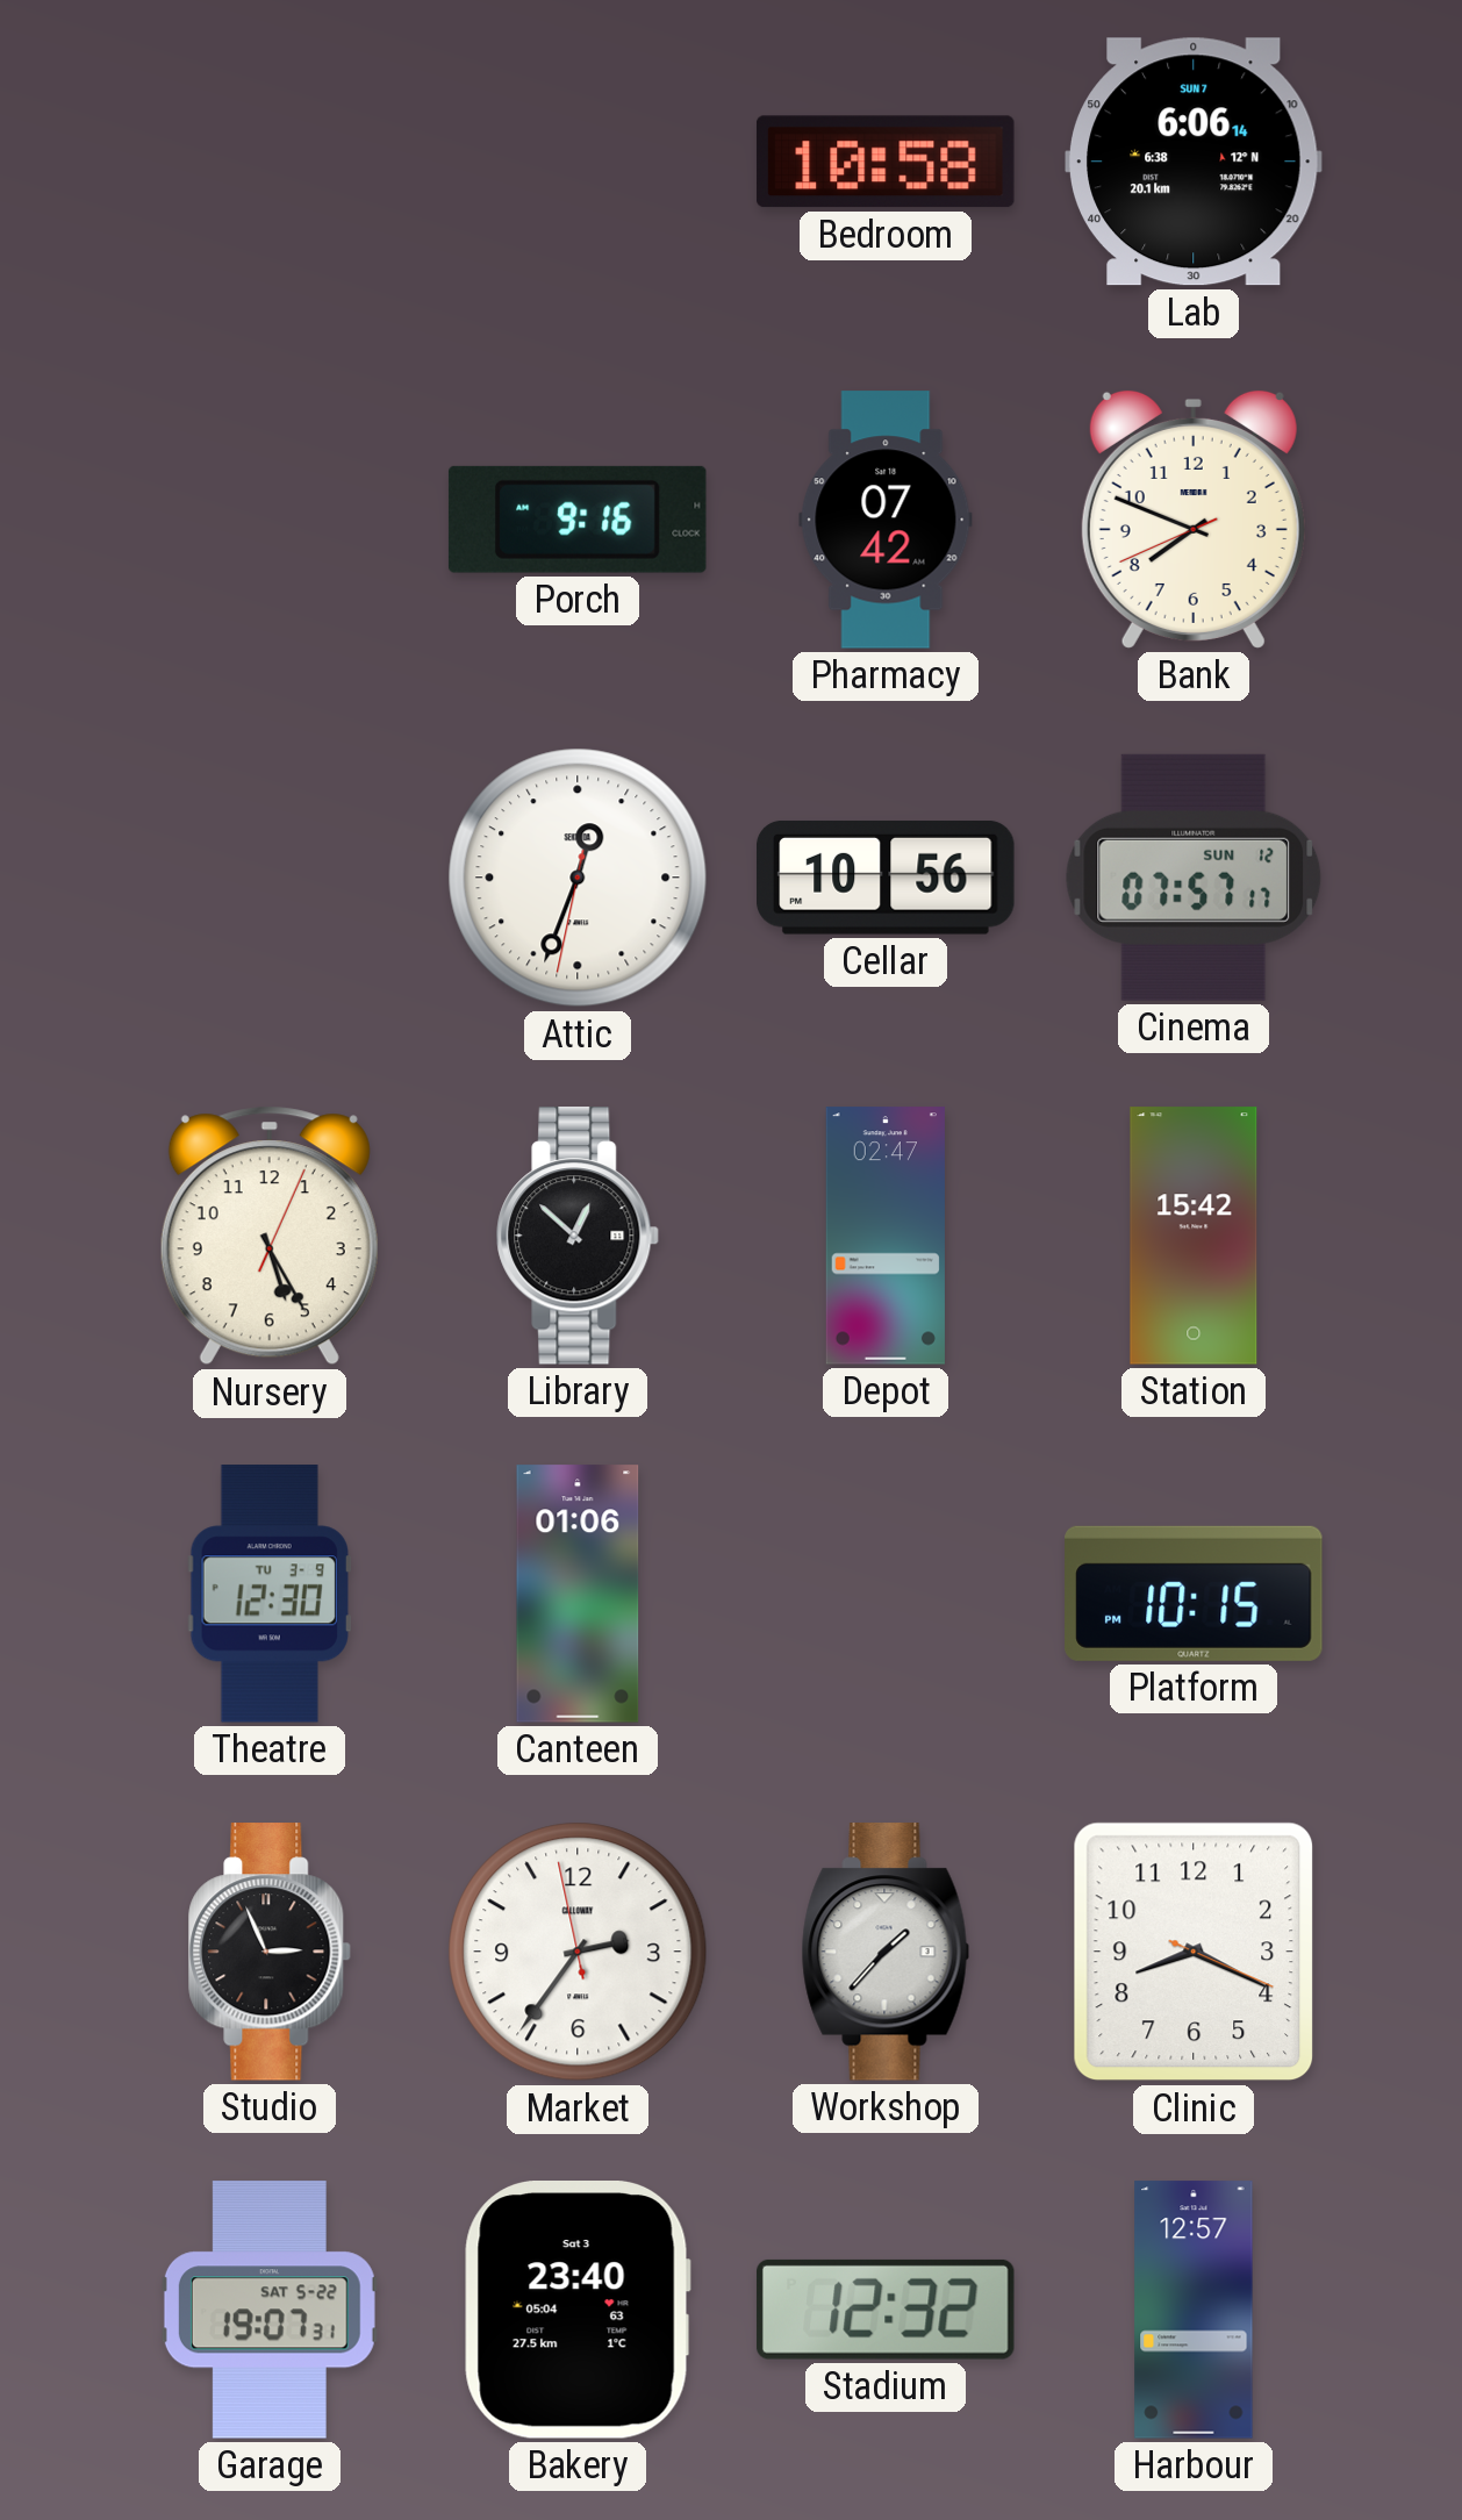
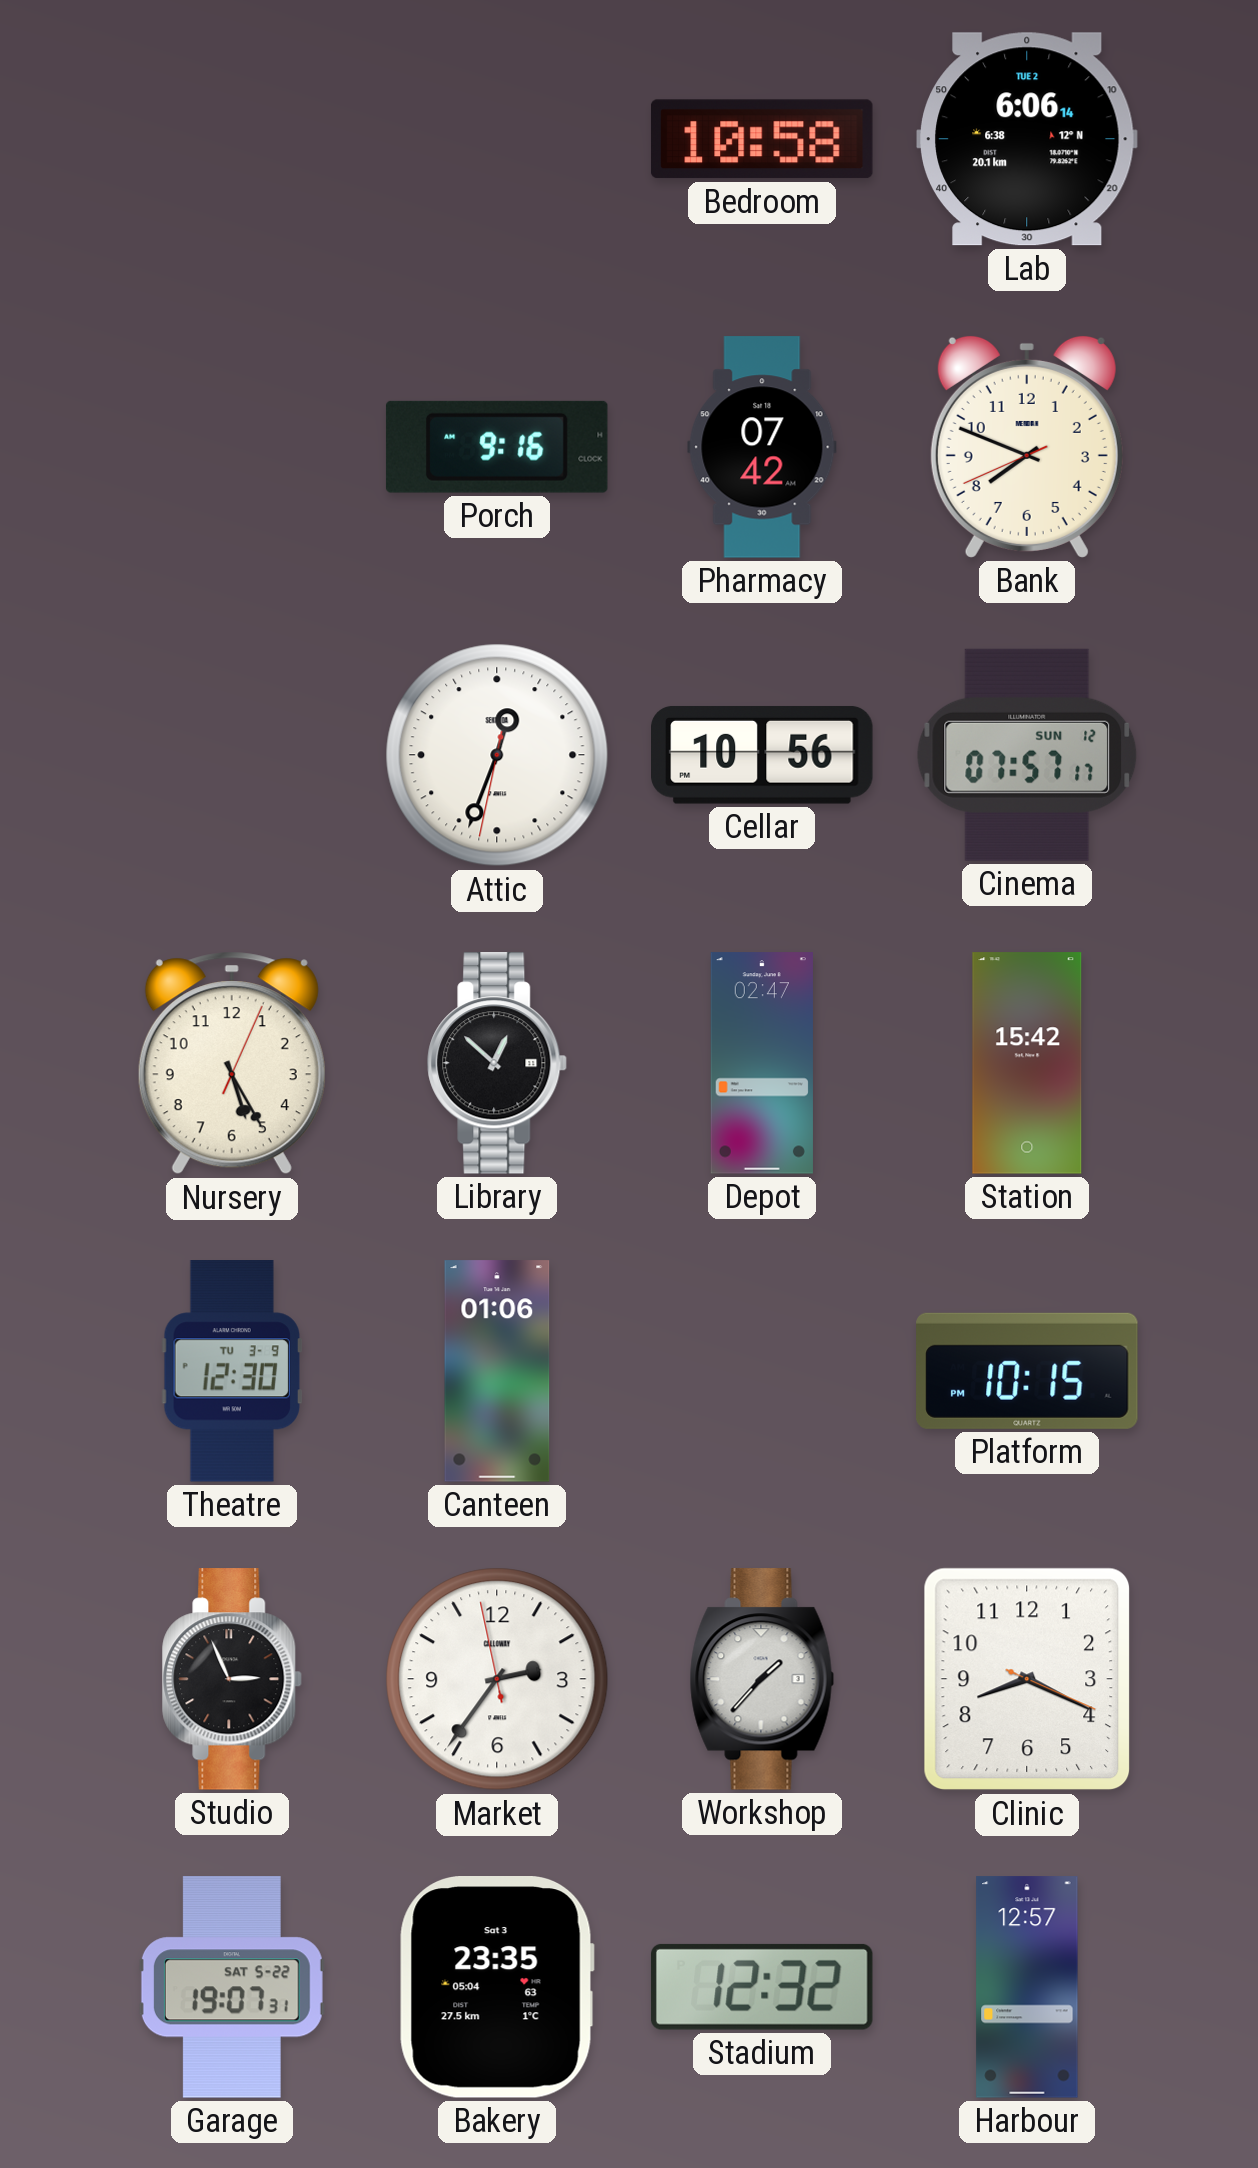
Lab date: SUN 7 -> TUE 2
Bakery: 23:40 -> 23:35
